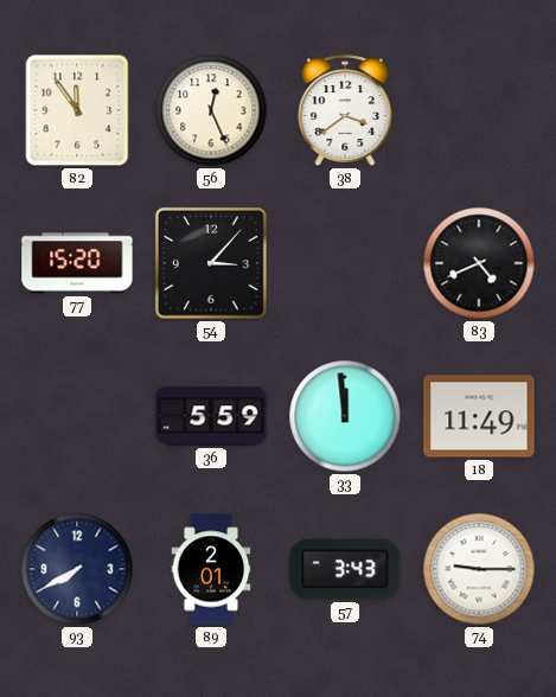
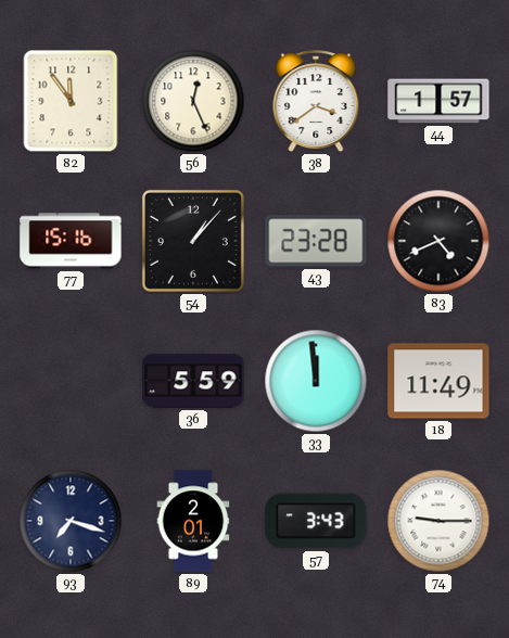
44: none -> 1:57
77: 15:20 -> 15:16
54: 3:07 -> 1:07
43: none -> 23:28
93: 7:40 -> 7:18
